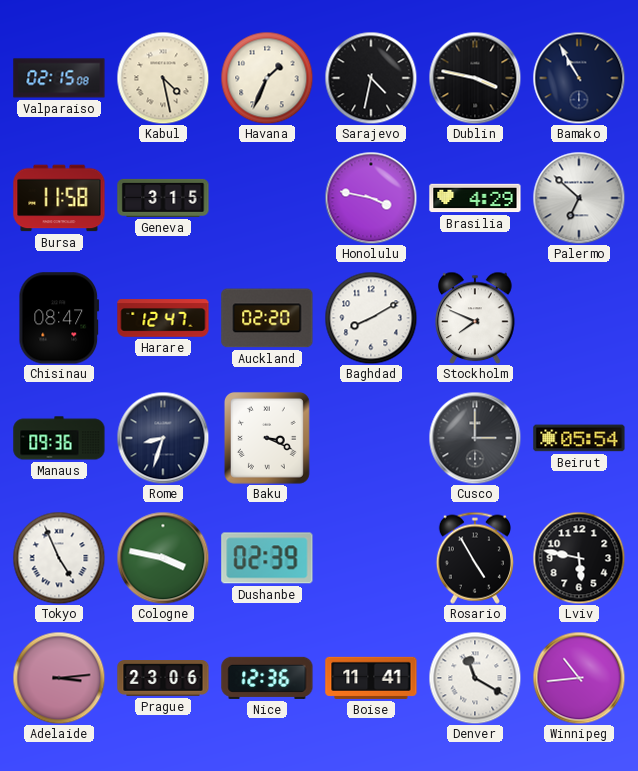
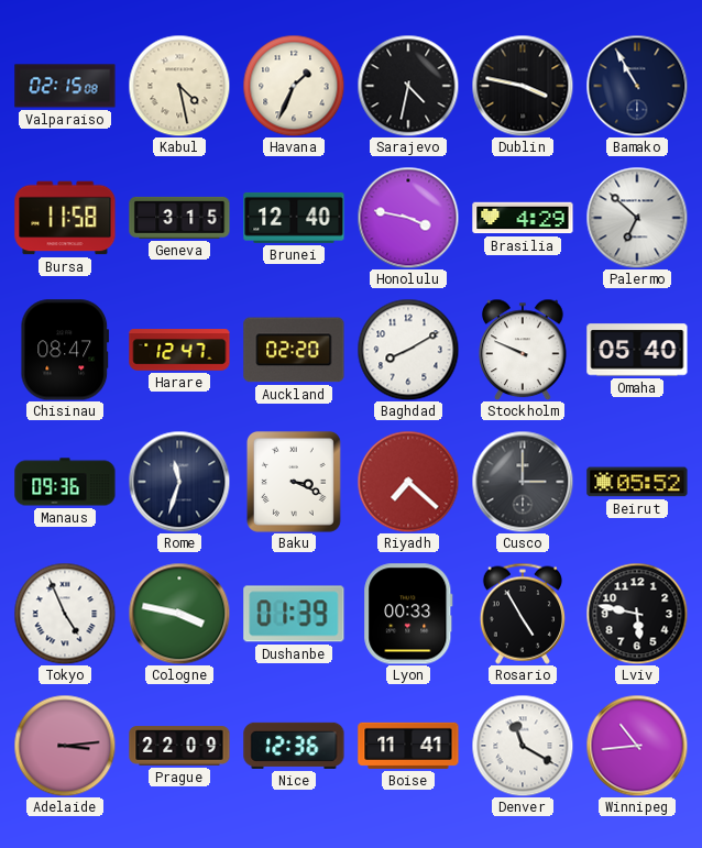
Brunei: none -> 12:40
Stockholm: 7:49 -> 9:49
Omaha: none -> 05:40
Rome: 8:33 -> 11:33
Riyadh: none -> 7:22
Beirut: 05:54 -> 05:52
Dushanbe: 02:39 -> 01:39
Lyon: none -> 00:33
Prague: 23:06 -> 22:09
